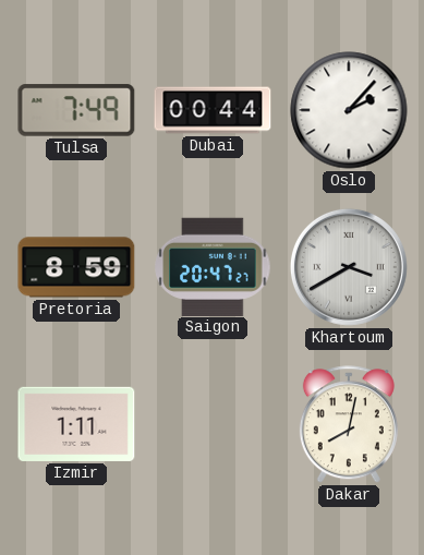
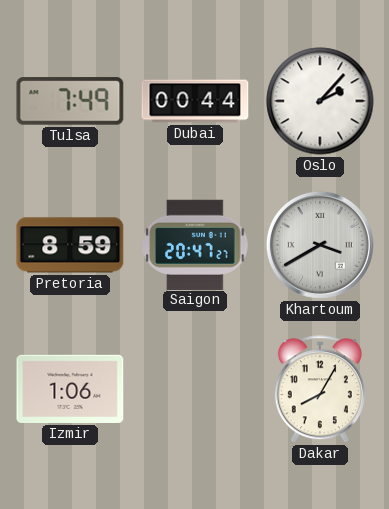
Izmir: 1:11 -> 1:06
Dakar: 8:02 -> 8:05
